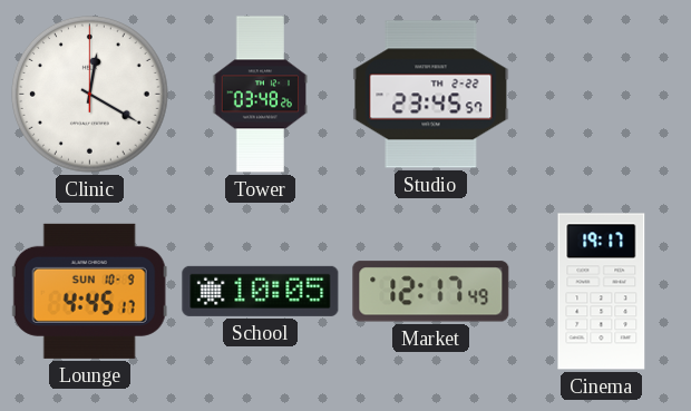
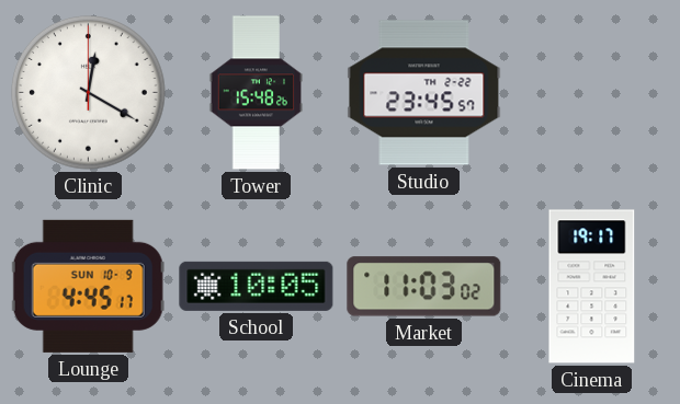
Tower: 03:48 -> 15:48
Market: 12:17 -> 11:03
